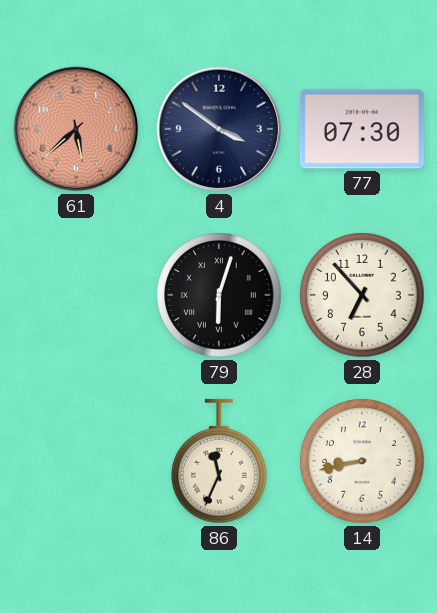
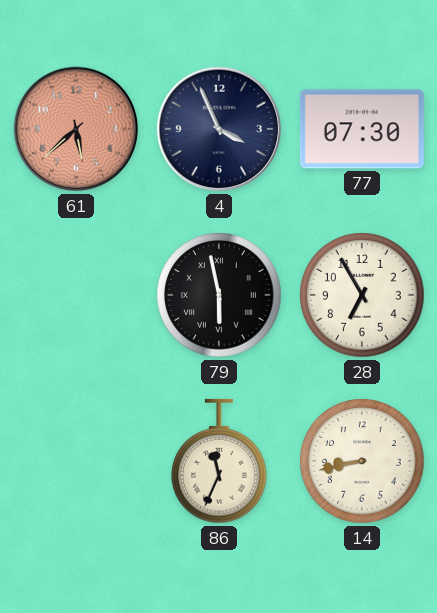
4: 3:51 -> 3:56
79: 6:03 -> 5:58
28: 6:53 -> 6:55
